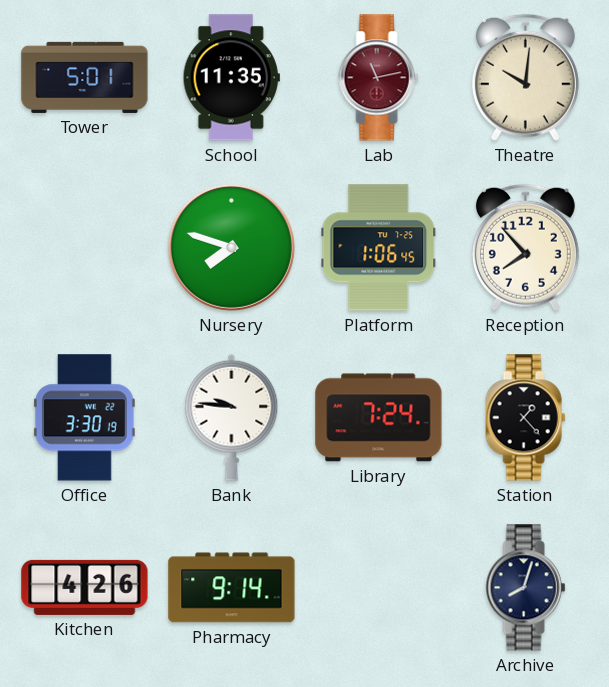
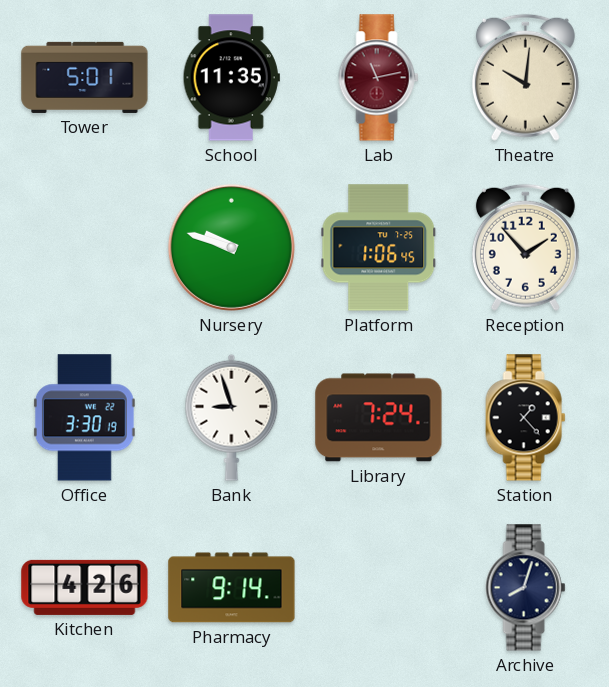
Nursery: 7:48 -> 9:48
Reception: 7:53 -> 1:53
Bank: 9:46 -> 8:57
